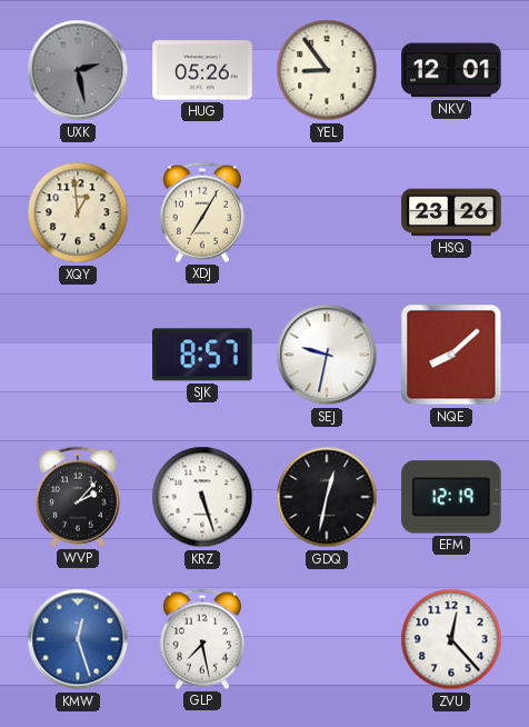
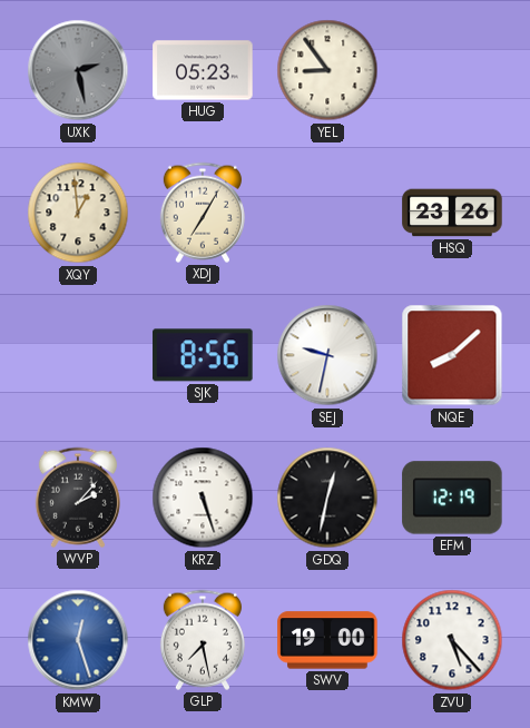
HUG: 05:26 -> 05:23
NKV: 12:01 -> none
SJK: 8:57 -> 8:56
SWV: none -> 19:00
ZVU: 12:23 -> 5:23
